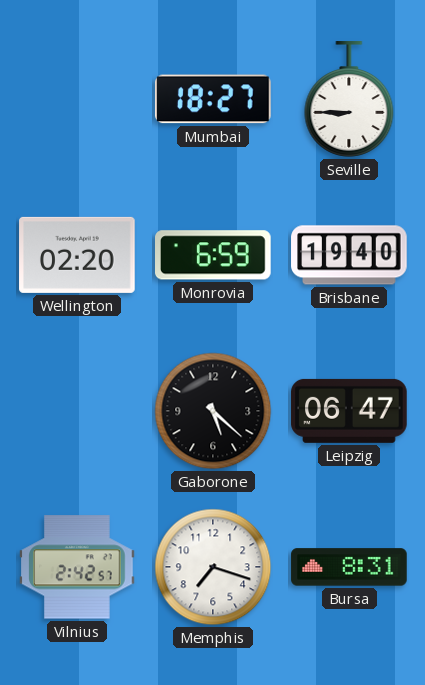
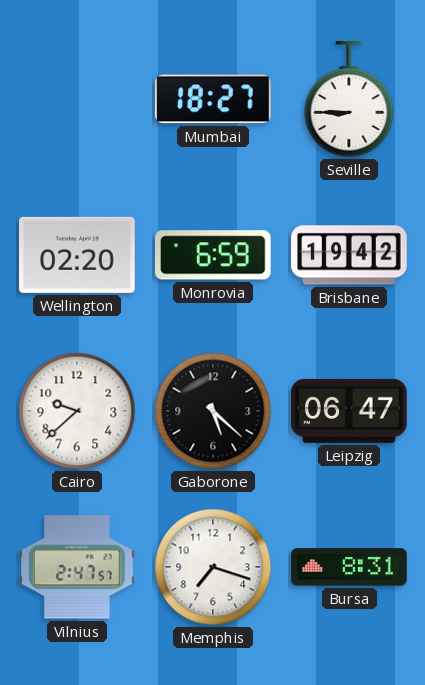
Brisbane: 19:40 -> 19:42
Cairo: none -> 9:38
Vilnius: 2:42 -> 2:47
